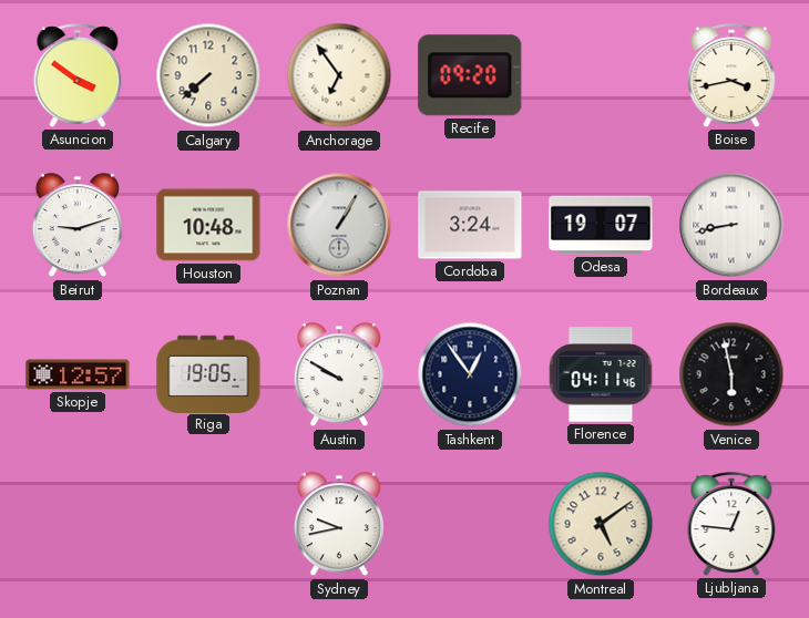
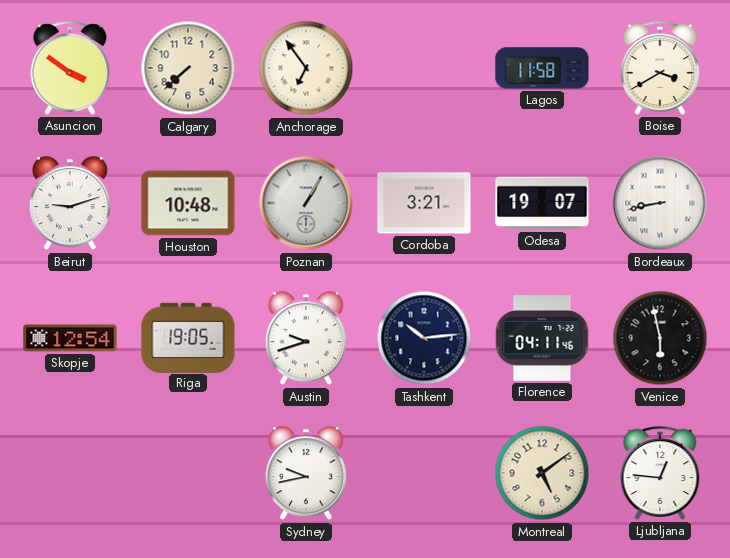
Recife: 09:20 -> none
Lagos: none -> 11:58
Boise: 3:43 -> 3:40
Cordoba: 3:24 -> 3:21
Skopje: 12:57 -> 12:54
Austin: 9:50 -> 9:42
Tashkent: 12:54 -> 10:14
